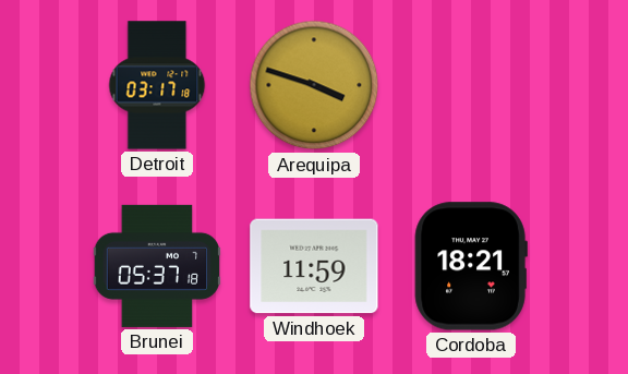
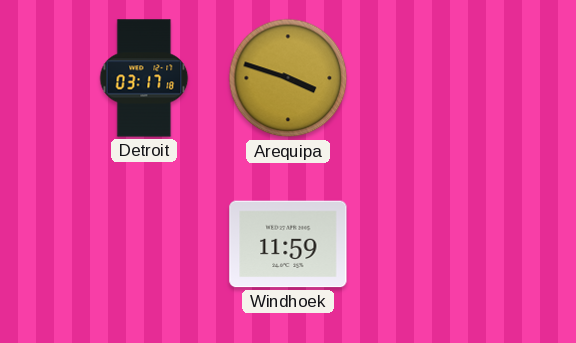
Brunei: 05:37 -> none
Cordoba: 18:21 -> none
